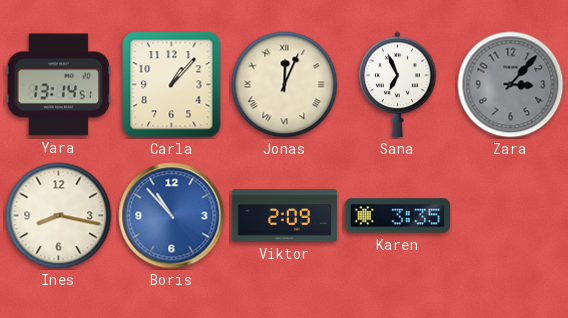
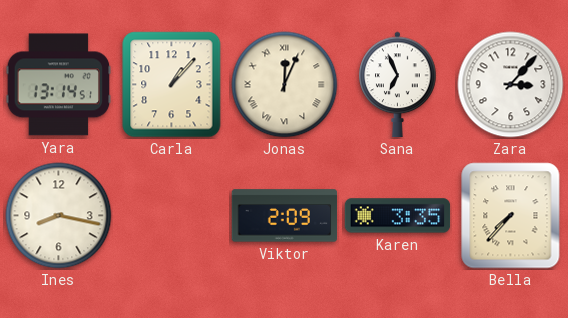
Zara dial: grey -> white
Boris: 10:53 -> none
Bella: none -> 7:37
